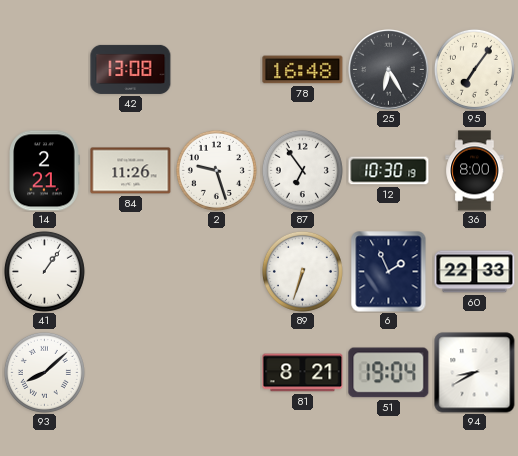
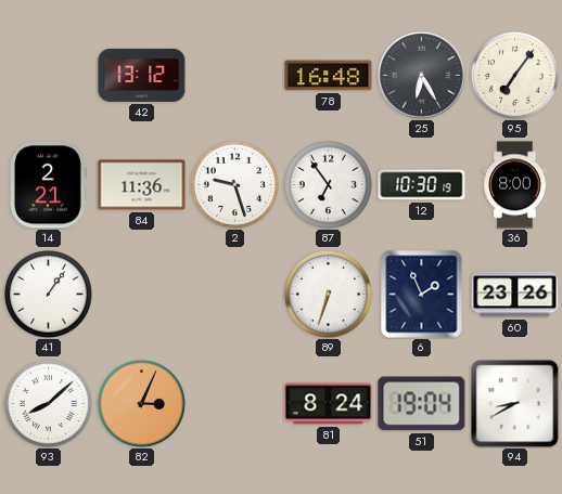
42: 13:08 -> 13:12
84: 11:26 -> 11:36
60: 22:33 -> 23:26
82: none -> 3:04
81: 8:21 -> 8:24
